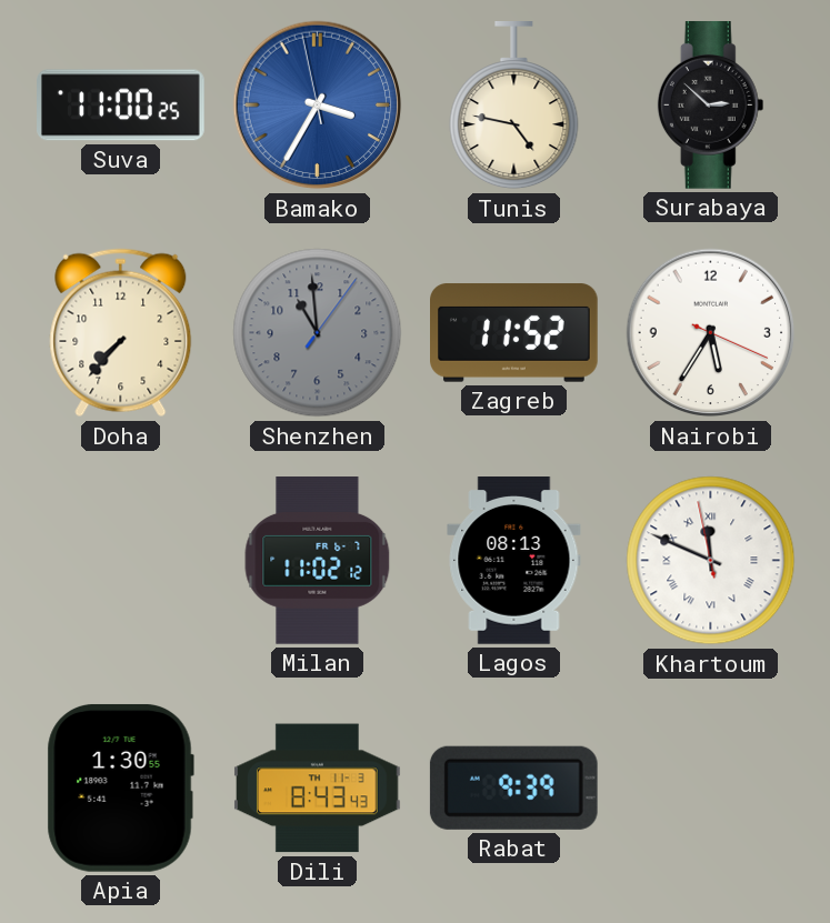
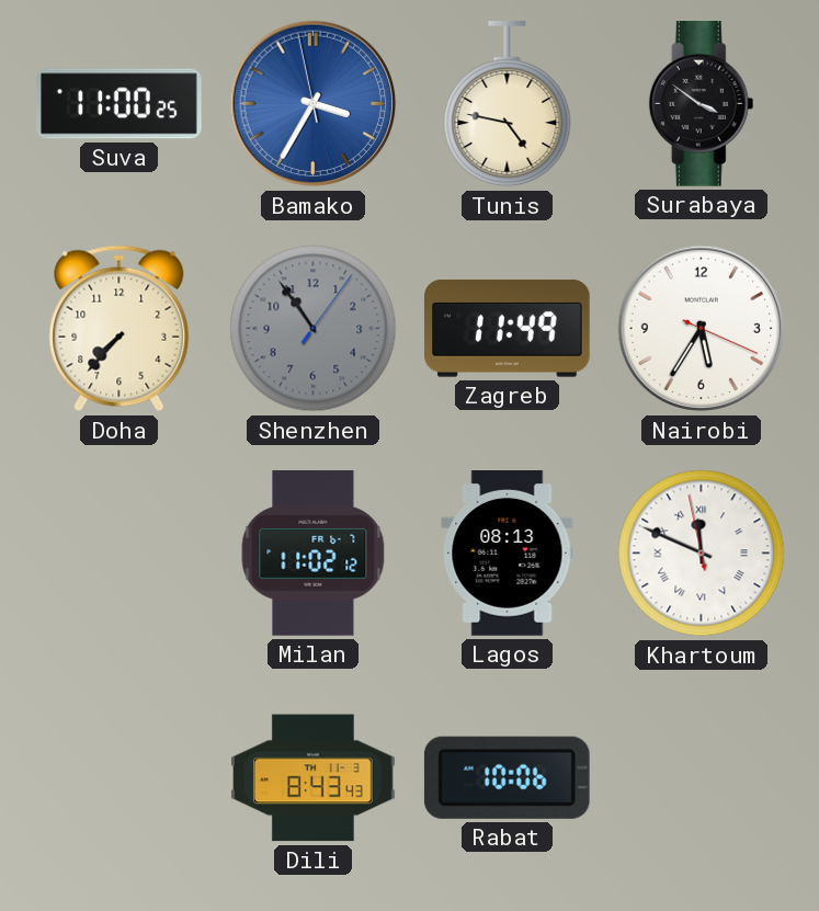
Surabaya: 2:52 -> 3:51
Shenzhen: 10:59 -> 10:54
Zagreb: 11:52 -> 11:49
Apia: 1:30 -> none
Rabat: 9:39 -> 10:06
